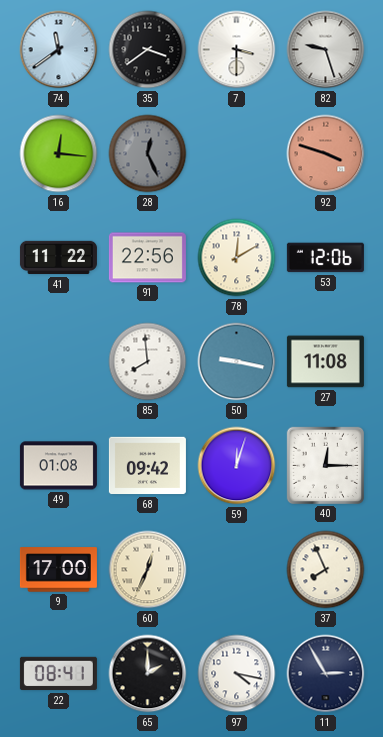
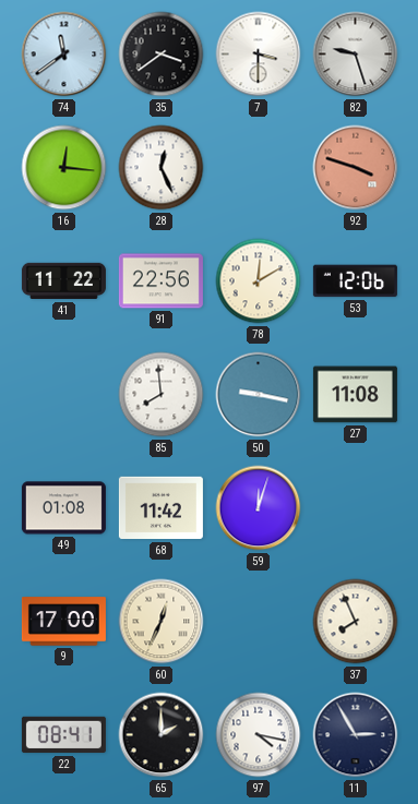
28 dial: grey -> white
68: 09:42 -> 11:42
40: 12:15 -> none
